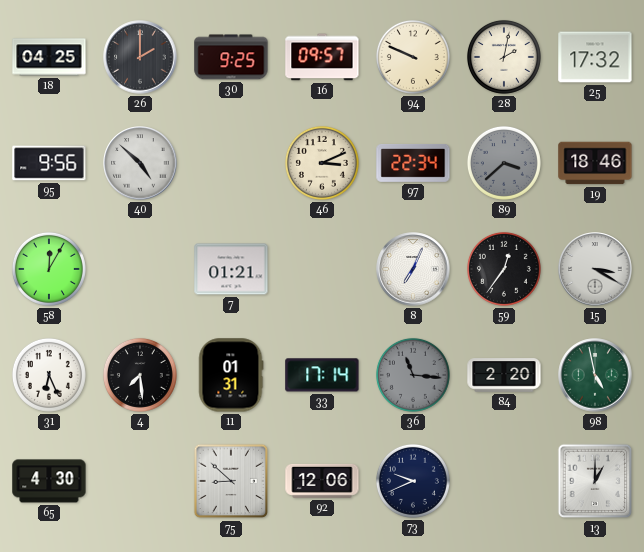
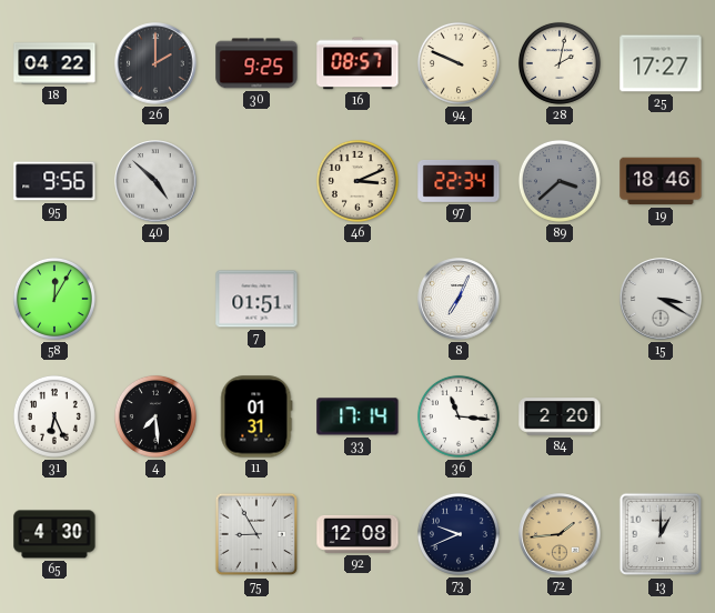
18: 04:25 -> 04:22
16: 09:57 -> 08:57
25: 17:32 -> 17:27
7: 01:21 -> 01:51
59: 12:36 -> none
36 dial: grey -> white
98: 4:58 -> none
75: 8:52 -> 8:55
92: 12:06 -> 12:08
72: none -> 1:44
